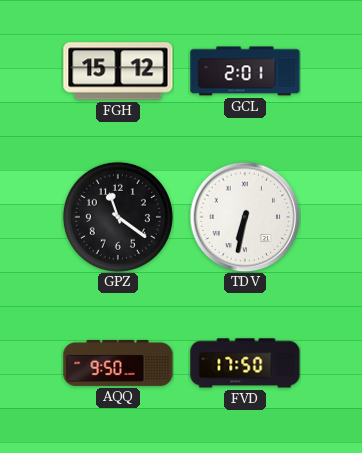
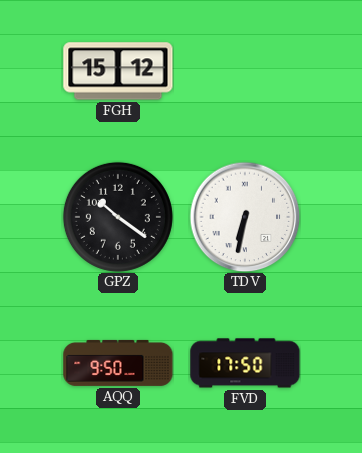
GCL: 2:01 -> none
GPZ: 11:21 -> 10:21
